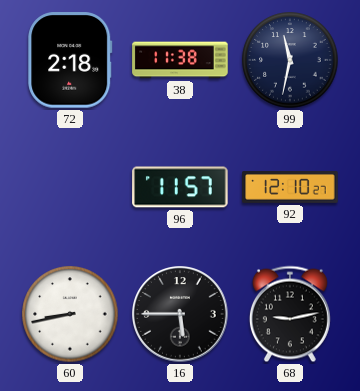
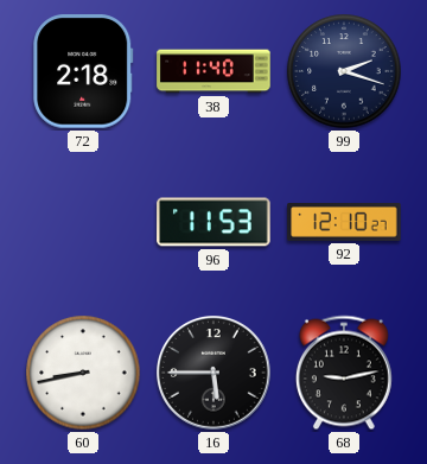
38: 11:38 -> 11:40
99: 11:32 -> 2:18
96: 11:57 -> 11:53
